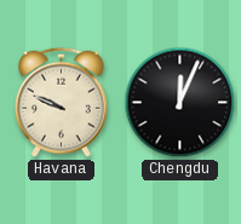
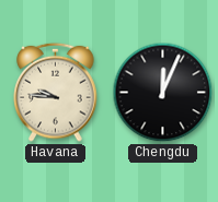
Havana: 9:49 -> 9:46
